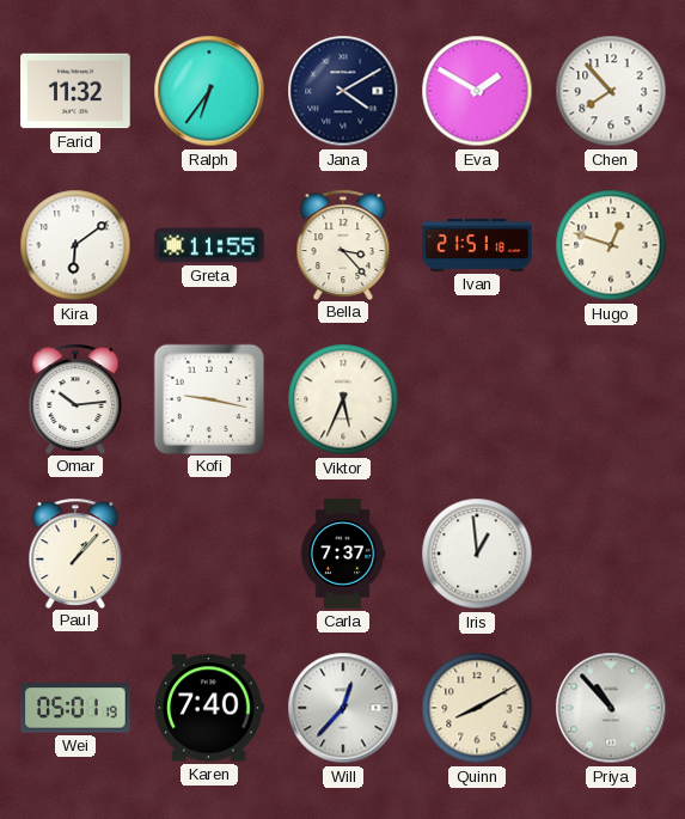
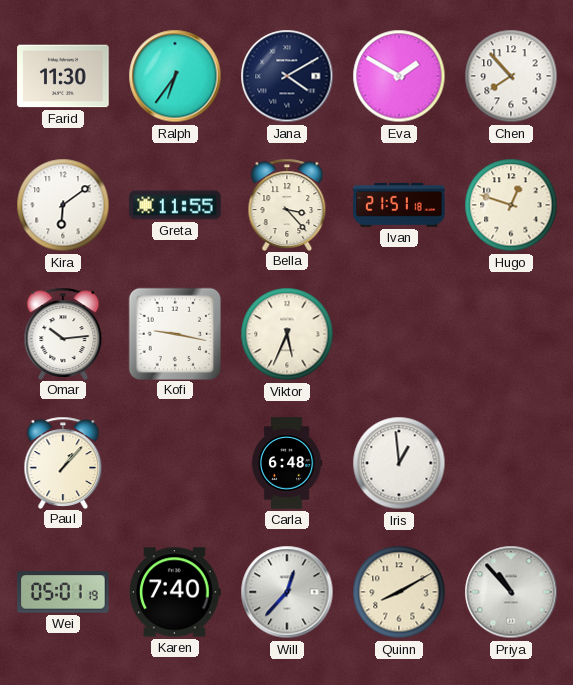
Farid: 11:32 -> 11:30
Carla: 7:37 -> 6:48
